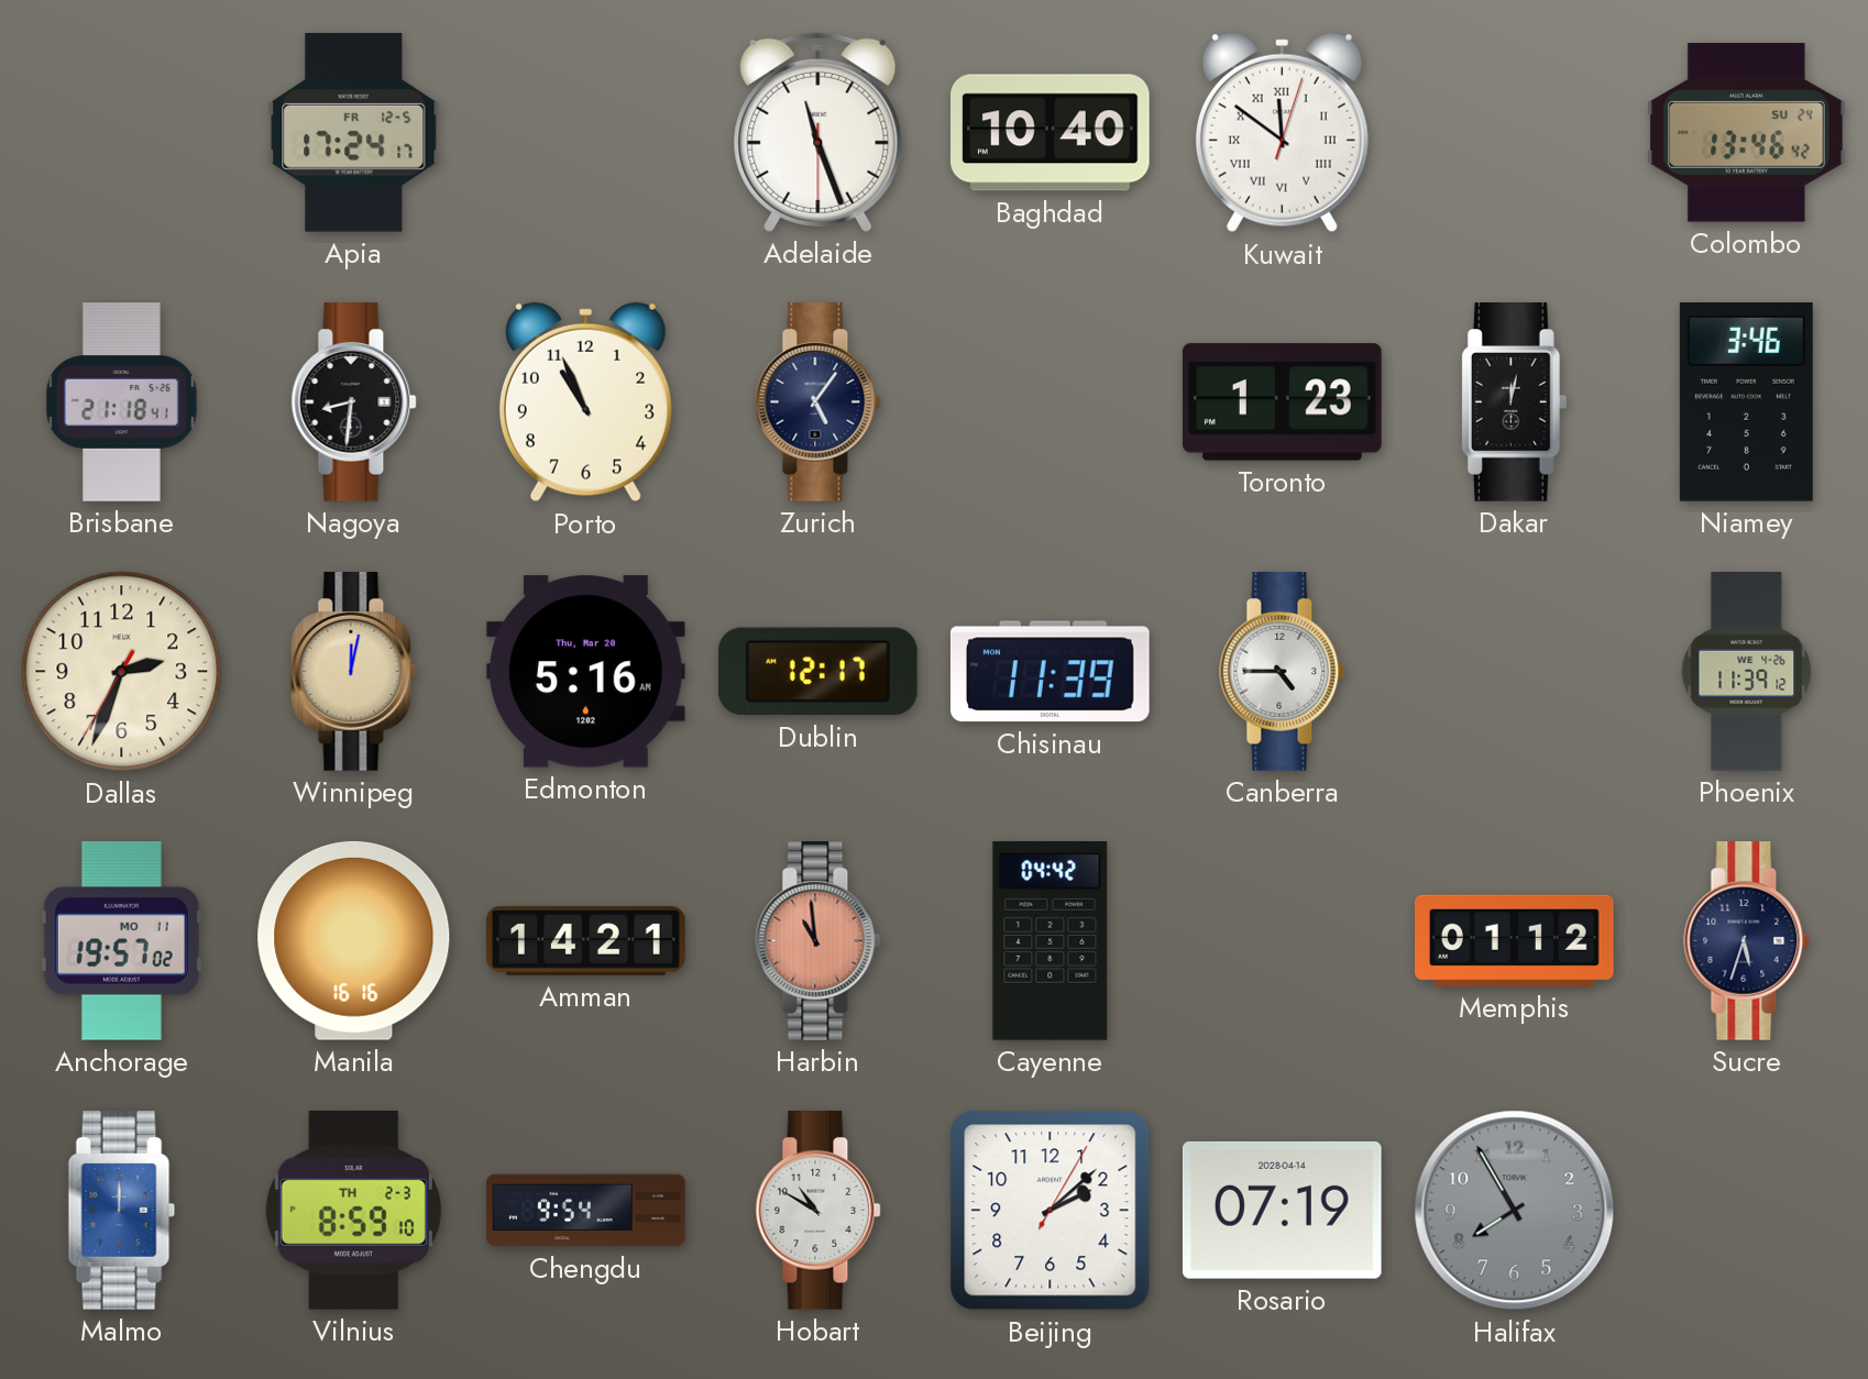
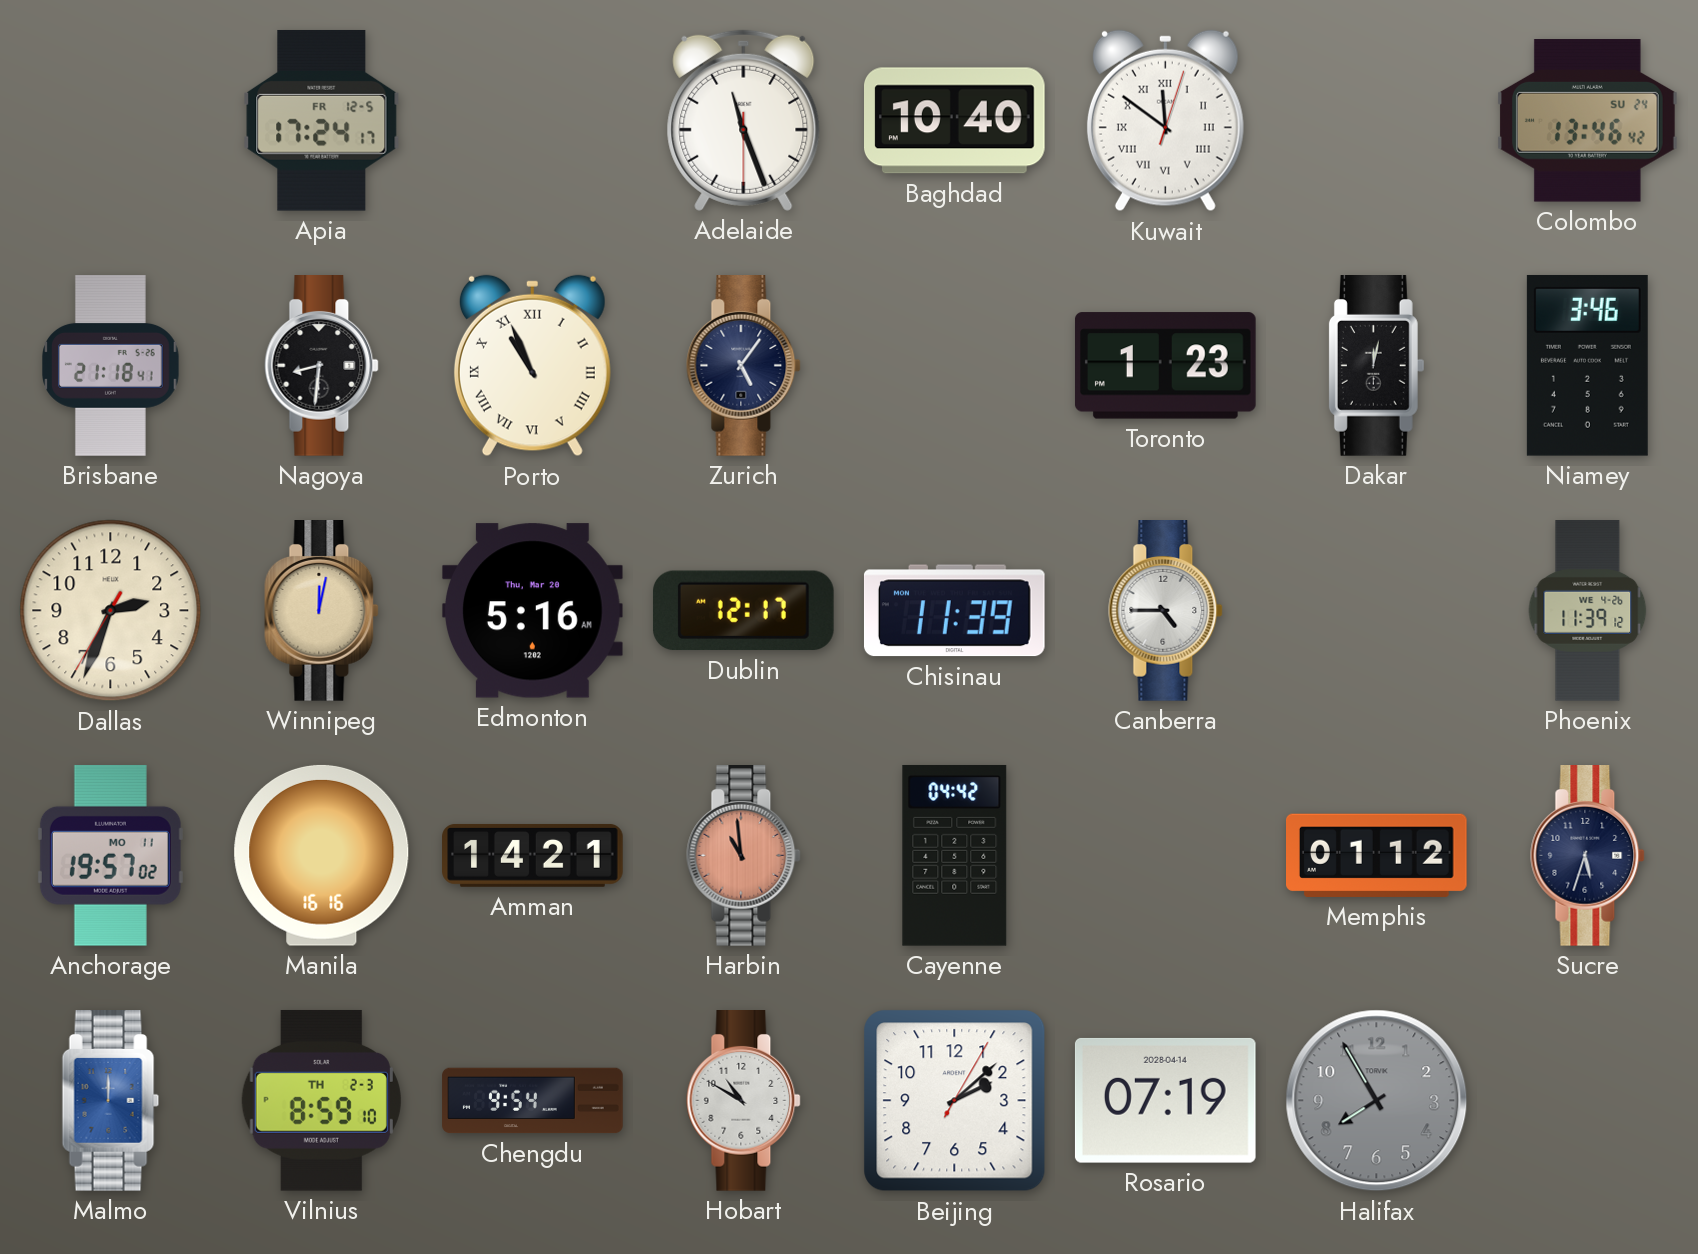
Porto numerals: Arabic -> Roman
